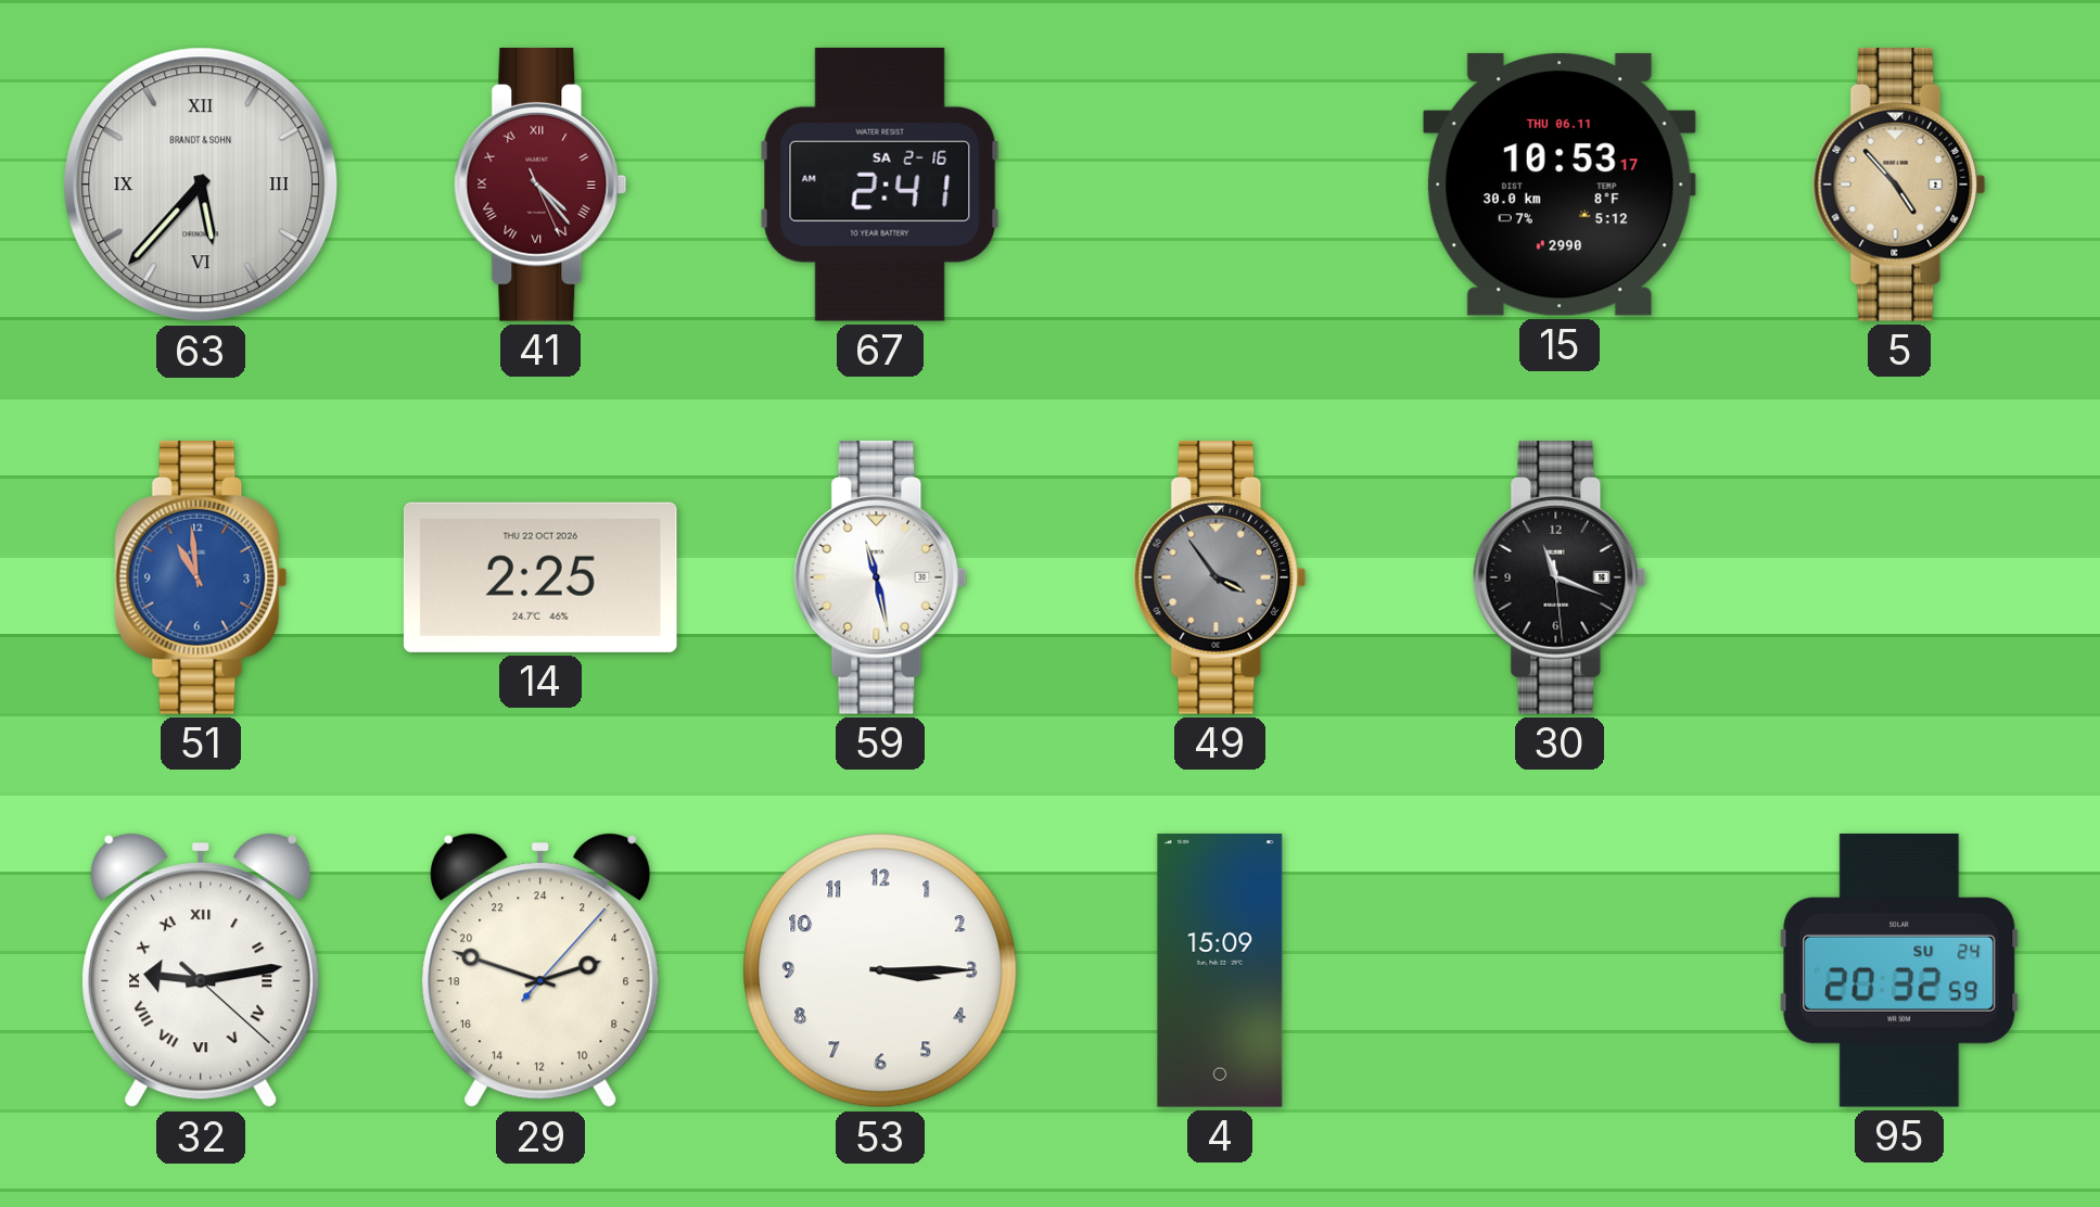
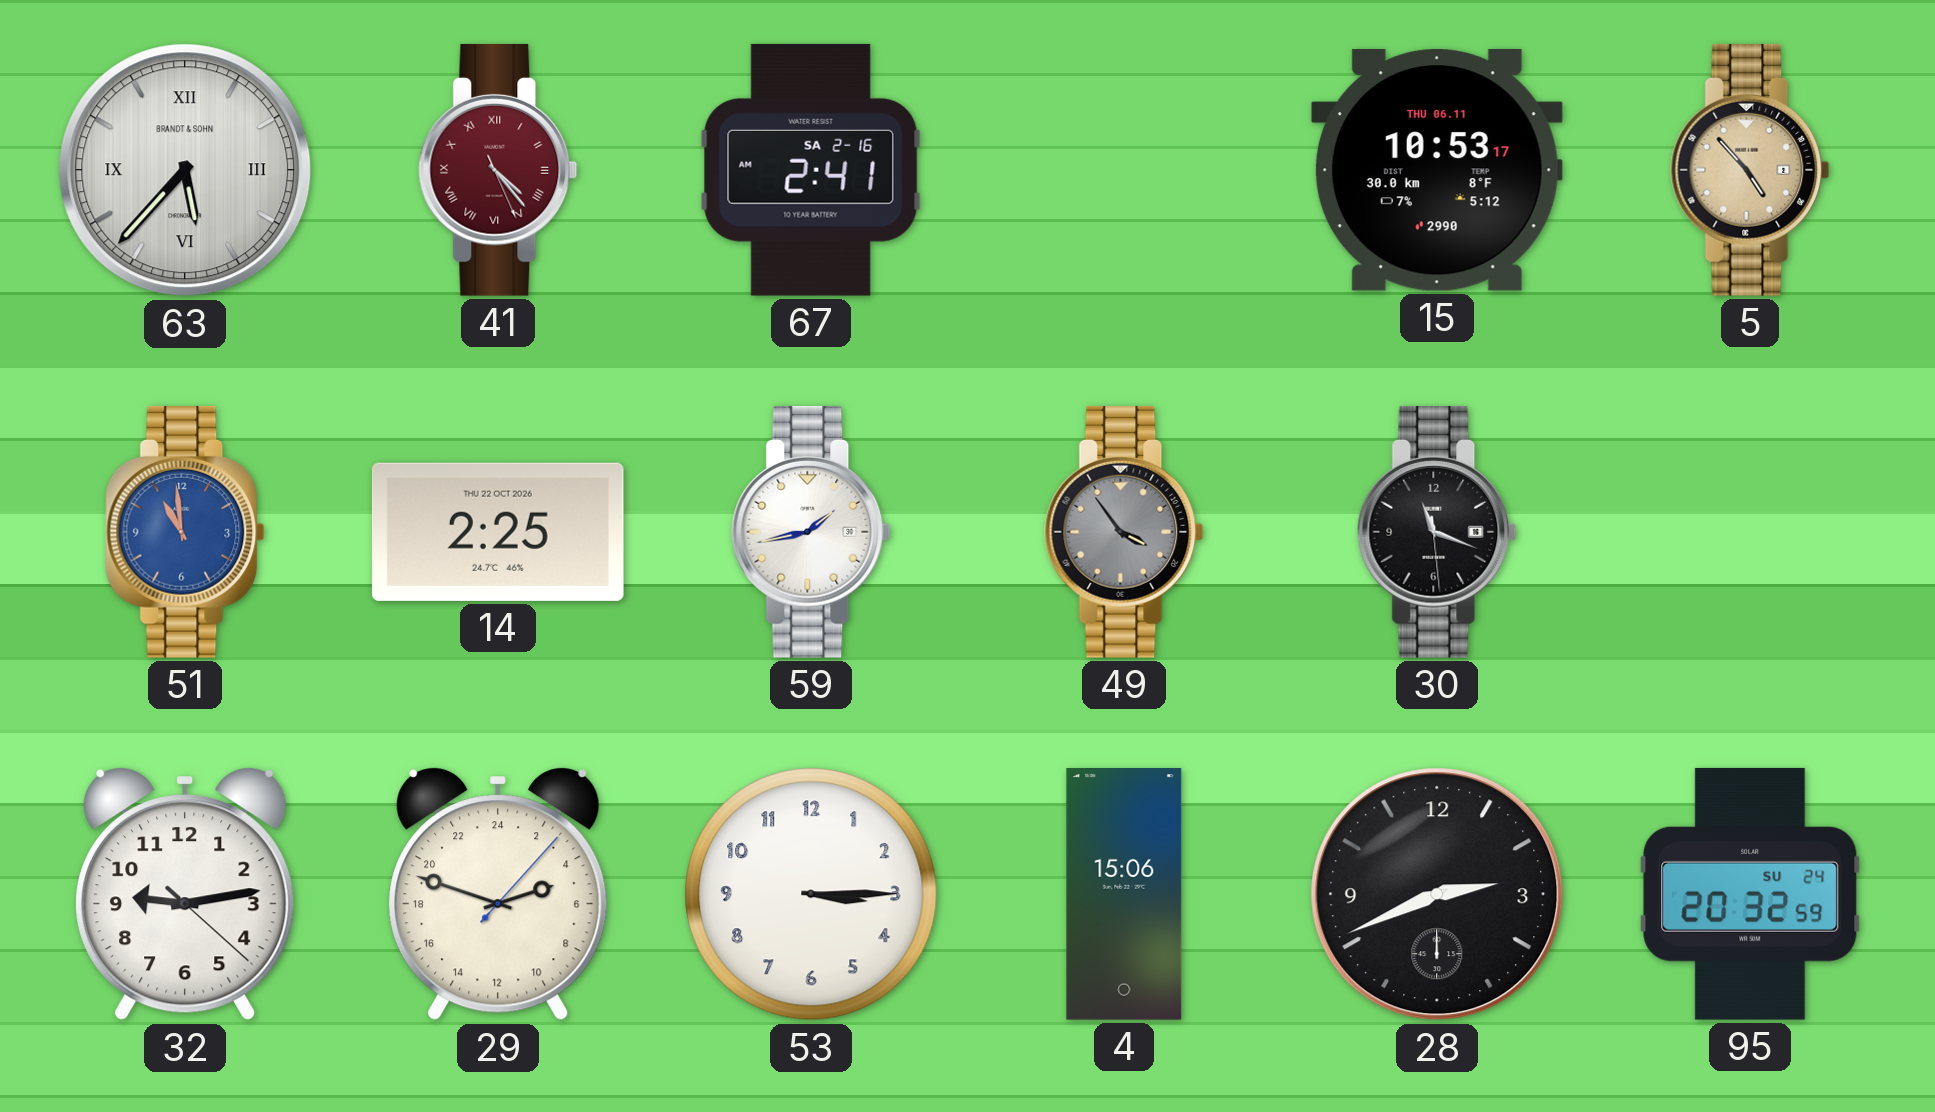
59: 11:28 -> 1:43
32 numerals: Roman -> Arabic
4: 15:09 -> 15:06
28: none -> 2:41
